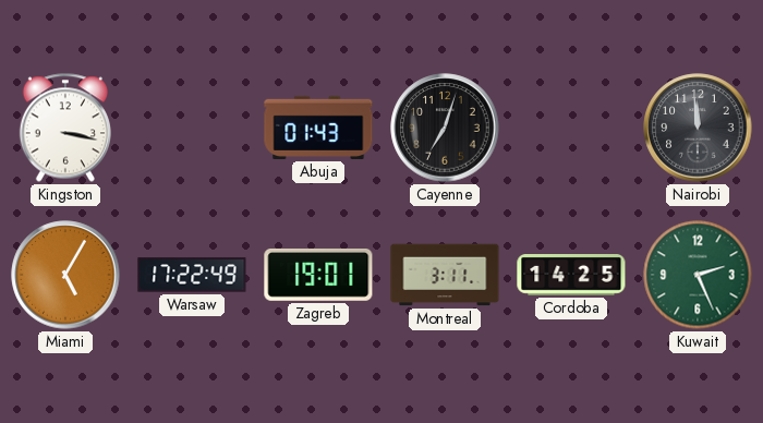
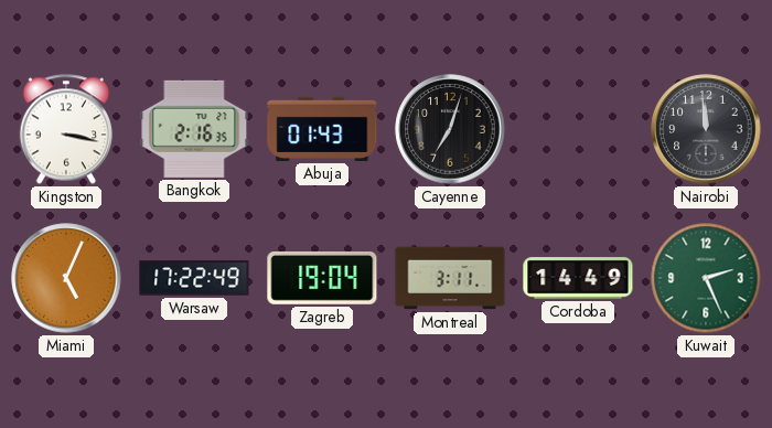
Bangkok: none -> 2:16
Miami: 5:05 -> 5:04
Zagreb: 19:01 -> 19:04
Cordoba: 14:25 -> 14:49
